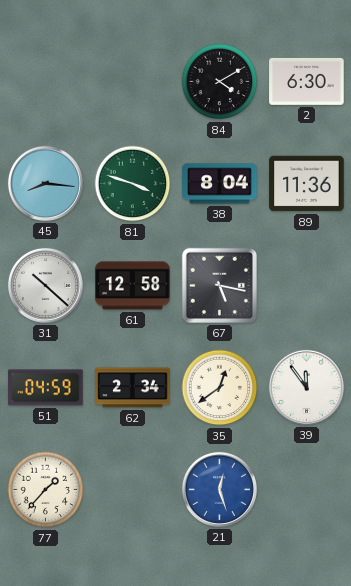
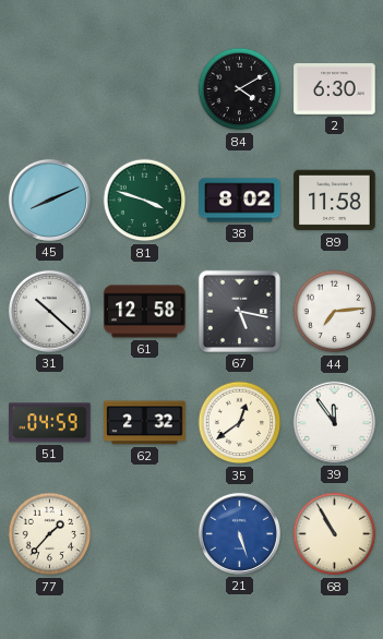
45: 8:16 -> 8:11
38: 8:04 -> 8:02
89: 11:36 -> 11:58
44: none -> 7:14
62: 2:34 -> 2:32
21: 12:27 -> 5:27
68: none -> 10:55
